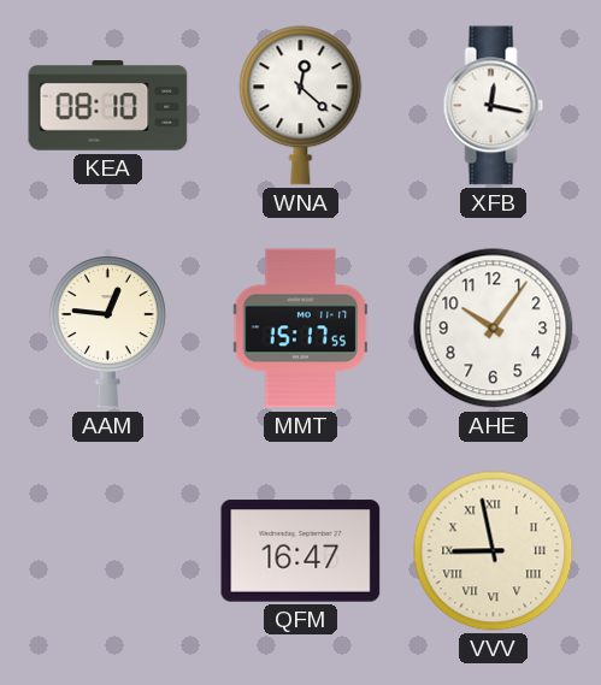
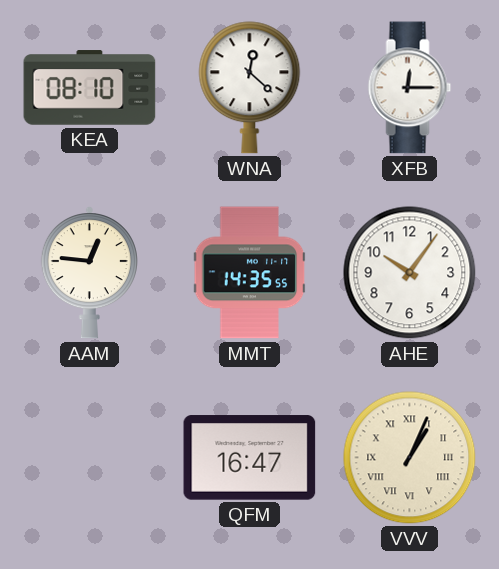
XFB: 12:17 -> 12:15
MMT: 15:17 -> 14:35
VVV: 8:58 -> 1:04
